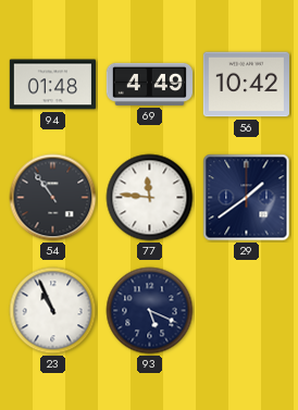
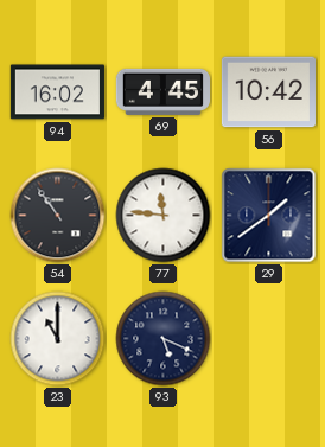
94: 01:48 -> 16:02
69: 4:49 -> 4:45
23: 10:56 -> 11:00
